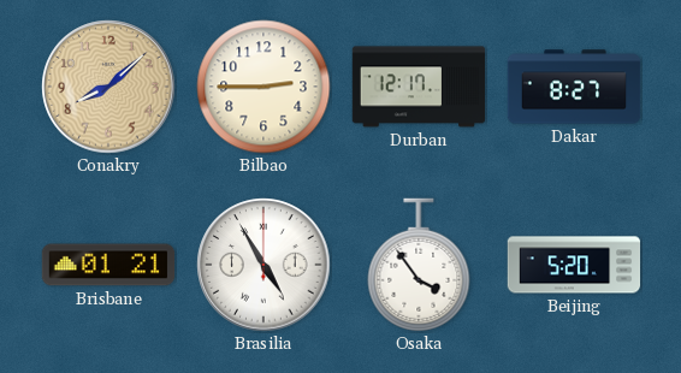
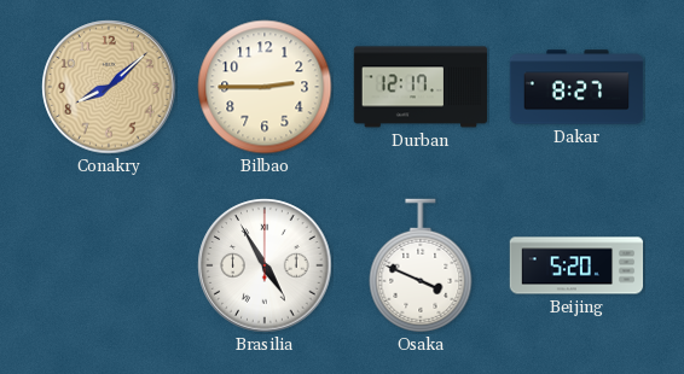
Brisbane: 01:21 -> none
Osaka: 3:54 -> 3:49
